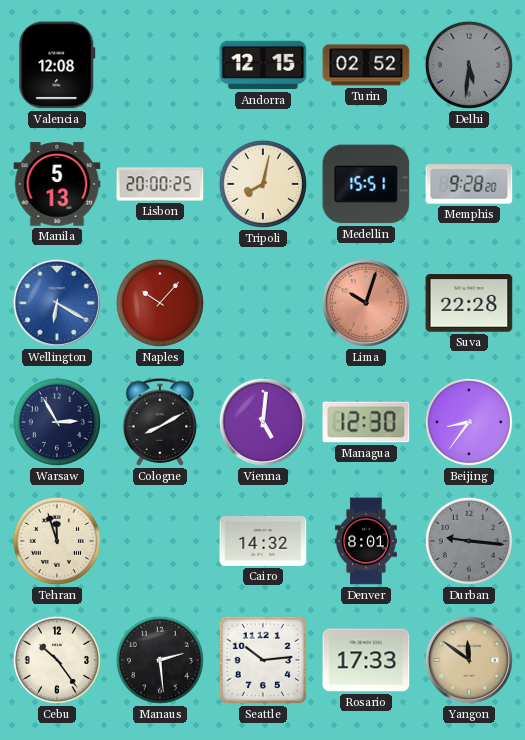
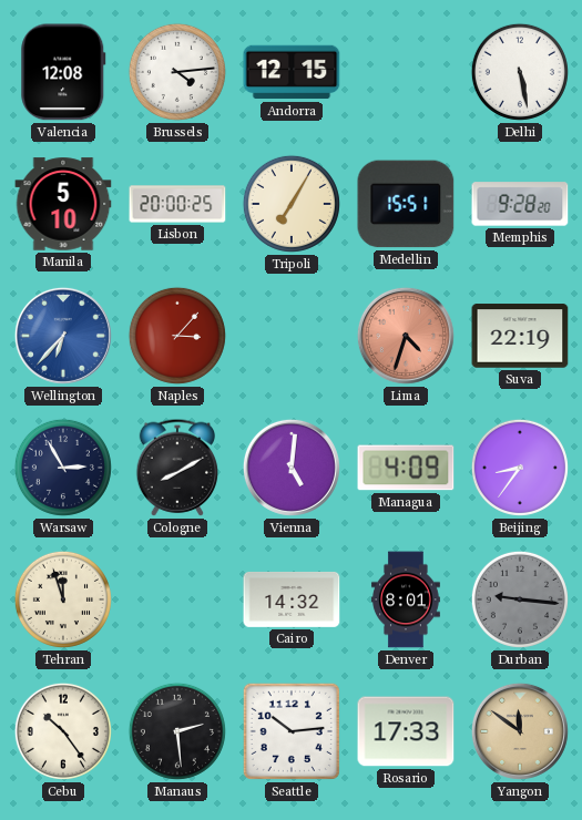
Brussels: none -> 4:14
Turin: 02:52 -> none
Delhi: 5:31 -> 5:28
Delhi dial: grey -> white
Manila: 5:13 -> 5:10
Tripoli: 8:02 -> 7:05
Wellington: 6:20 -> 6:37
Naples: 10:07 -> 3:07
Lima: 10:03 -> 4:33
Suva: 22:28 -> 22:19
Managua: 12:30 -> 4:09
